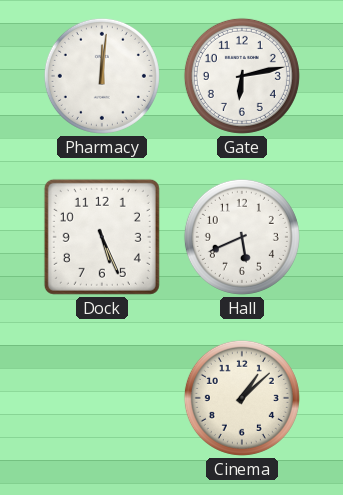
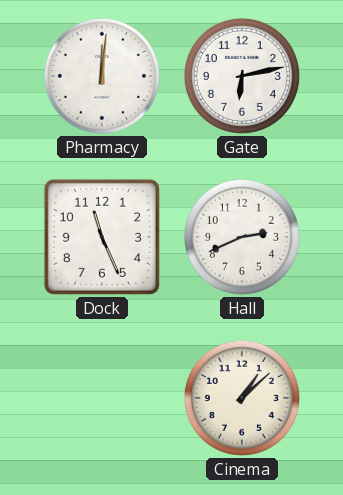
Dock: 5:26 -> 11:26
Hall: 5:41 -> 2:41
